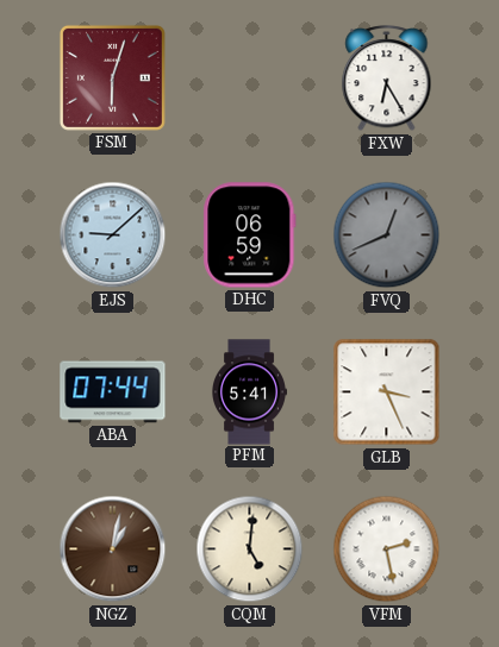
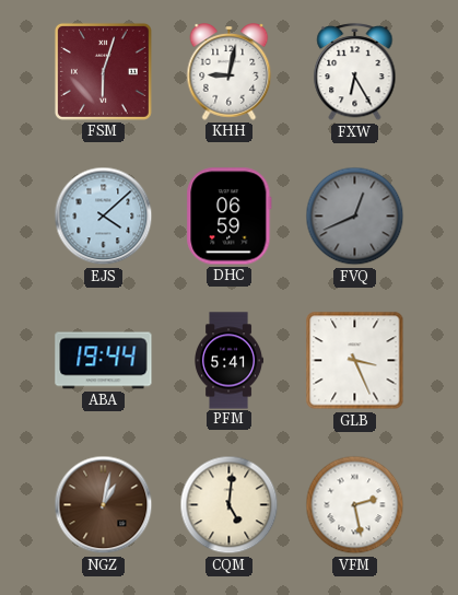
KHH: none -> 9:02
EJS: 9:08 -> 4:08
ABA: 07:44 -> 19:44
